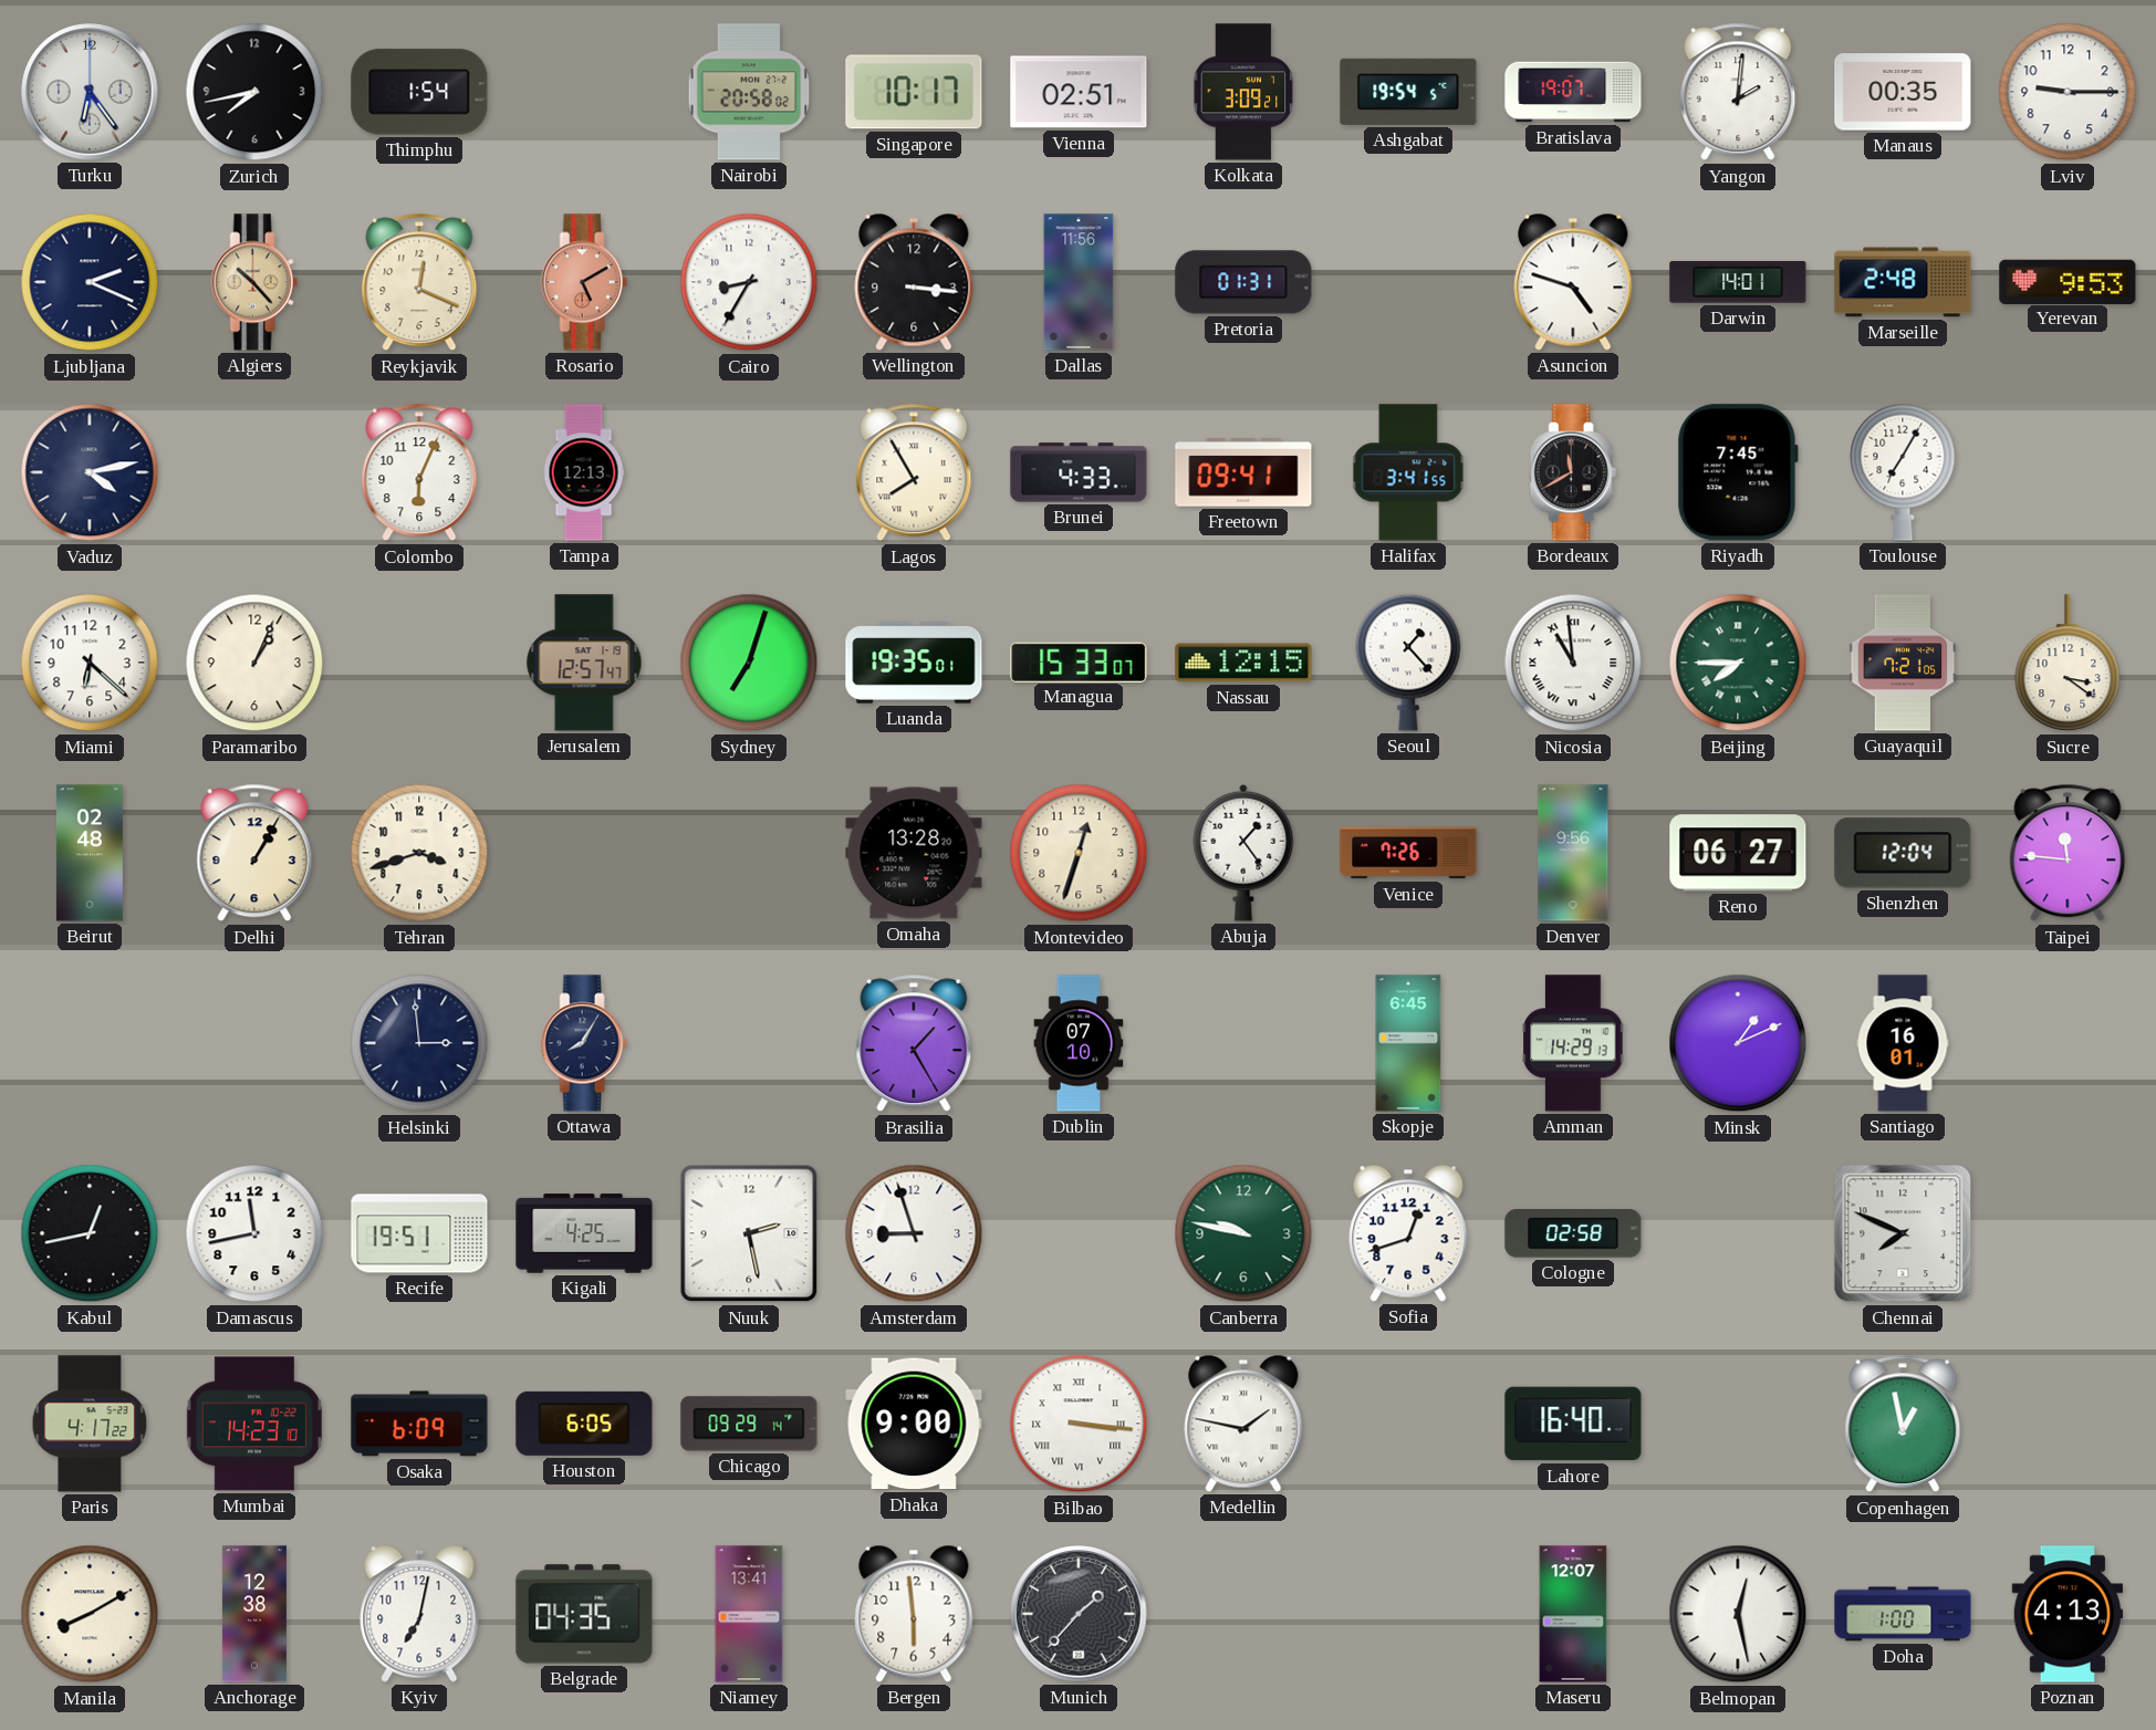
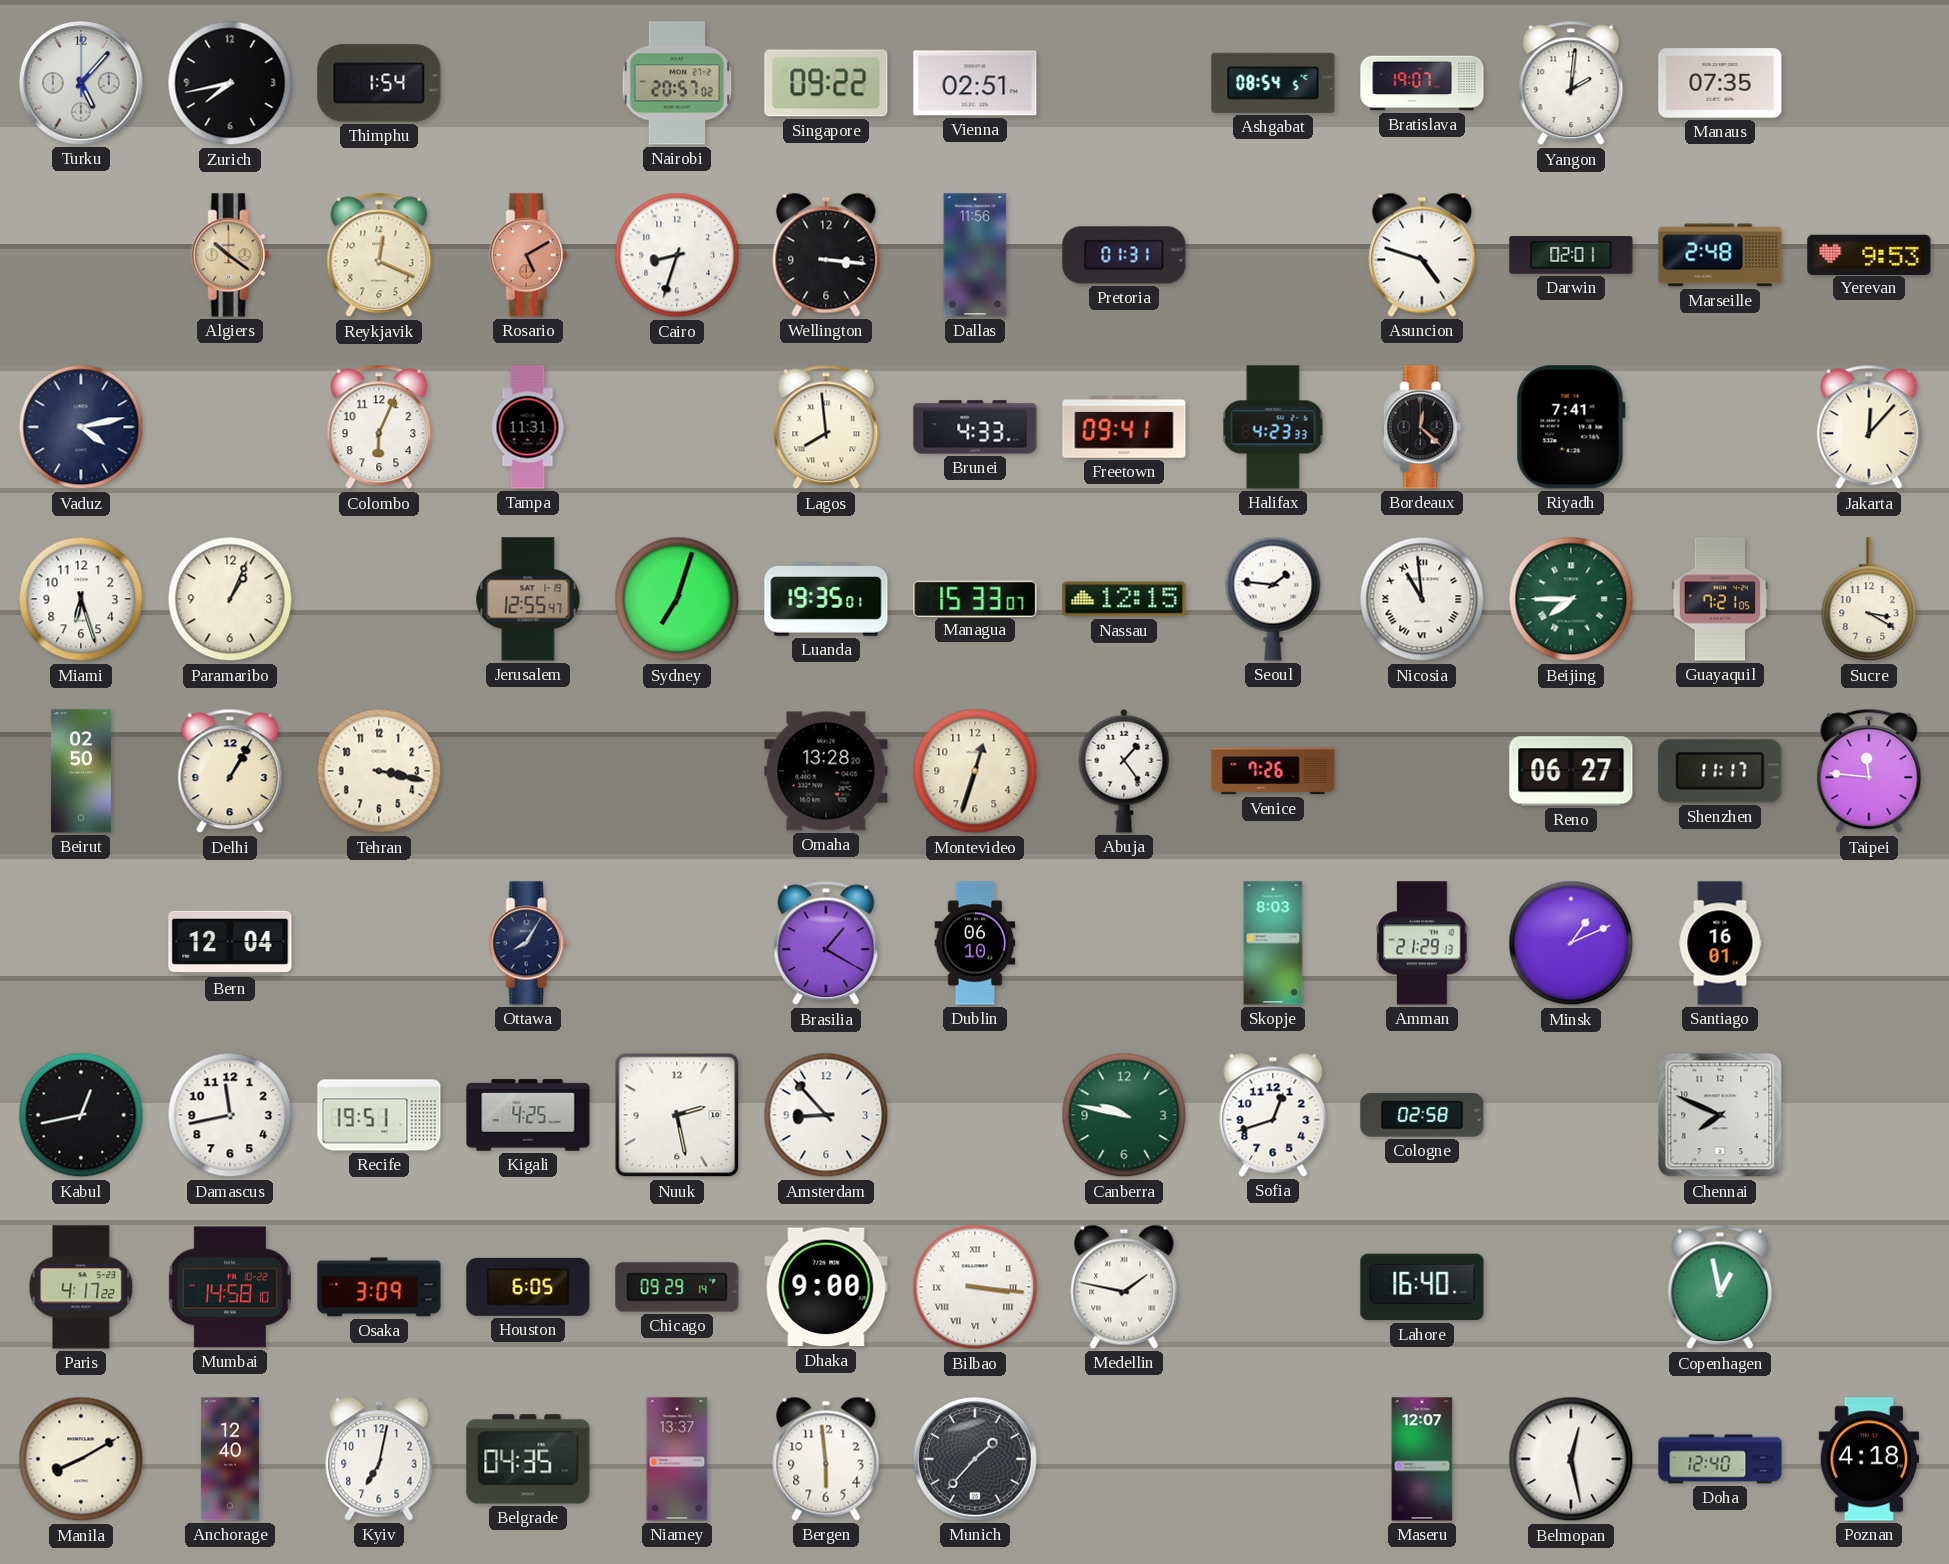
Turku: 6:24 -> 5:07
Nairobi: 20:58 -> 20:57
Singapore: 10:17 -> 09:22
Kolkata: 3:09 -> none
Ashgabat: 19:54 -> 08:54
Manaus: 00:35 -> 07:35
Lviv: 9:15 -> none
Ljubljana: 2:19 -> none
Algiers: 10:23 -> 10:21
Cairo: 8:35 -> 8:33
Darwin: 14:01 -> 02:01
Tampa: 12:13 -> 11:31
Lagos: 7:55 -> 7:59
Halifax: 3:41 -> 4:23
Bordeaux: 11:40 -> 12:22
Riyadh: 7:45 -> 7:41
Toulouse: 7:05 -> none
Jakarta: none -> 12:07
Miami: 6:22 -> 6:27
Jerusalem: 12:57 -> 12:55
Seoul: 1:23 -> 1:46
Sucre: 3:21 -> 3:20
Beirut: 02:48 -> 02:50
Tehran: 3:42 -> 3:17
Denver: 9:56 -> none
Shenzhen: 12:04 -> 11:17
Bern: none -> 12:04
Helsinki: 2:59 -> none
Brasilia: 1:25 -> 1:20
Dublin: 07:10 -> 06:10
Skopje: 6:45 -> 8:03
Amman: 14:29 -> 21:29
Amsterdam: 8:57 -> 8:53
Mumbai: 14:23 -> 14:58
Osaka: 6:09 -> 3:09
Anchorage: 12:38 -> 12:40
Niamey: 13:41 -> 13:37
Doha: 1:00 -> 12:40
Poznan: 4:13 -> 4:18
